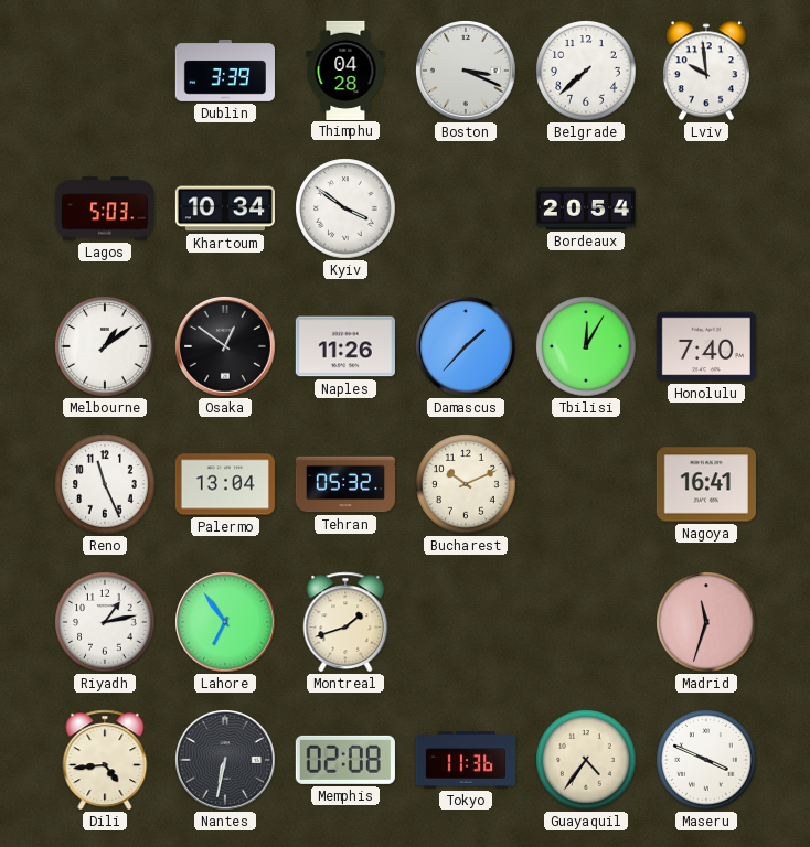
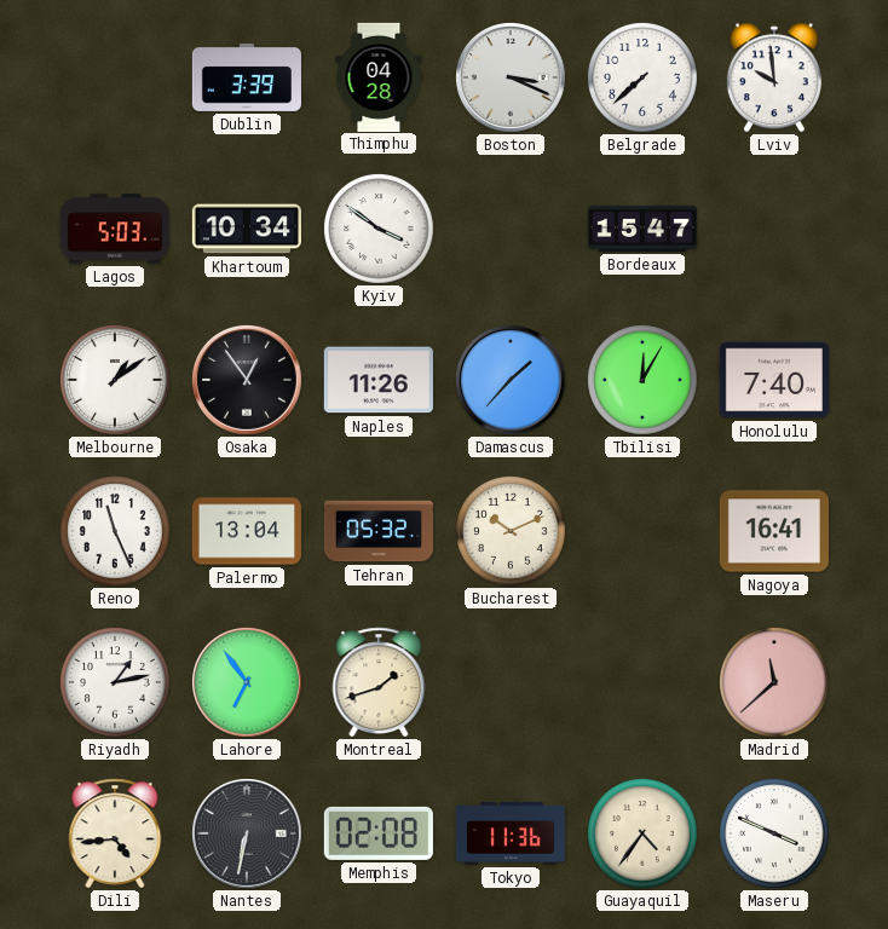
Bordeaux: 20:54 -> 15:47
Osaka: 12:51 -> 12:54
Madrid: 11:33 -> 11:38
